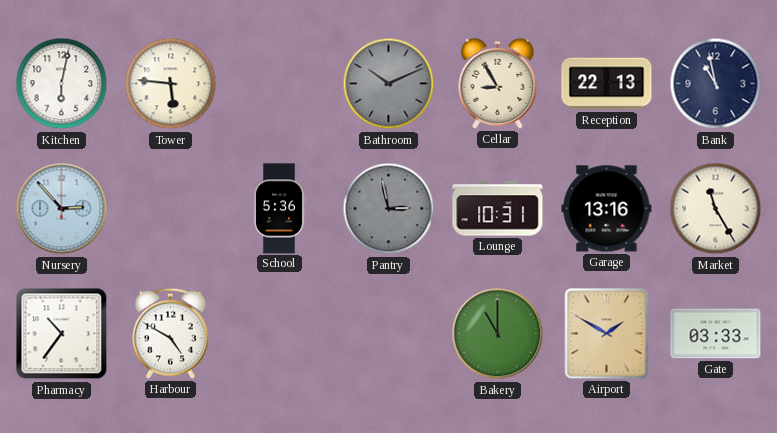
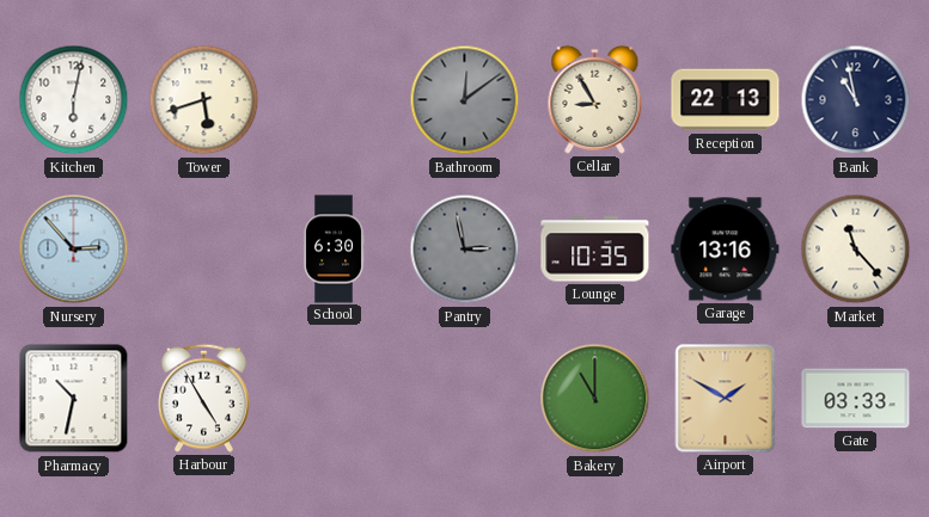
Tower: 5:46 -> 5:42
Bathroom: 10:11 -> 12:09
School: 5:36 -> 6:30
Lounge: 10:31 -> 10:35
Market: 11:25 -> 11:23
Pharmacy: 10:36 -> 10:32
Harbour: 4:50 -> 4:55
